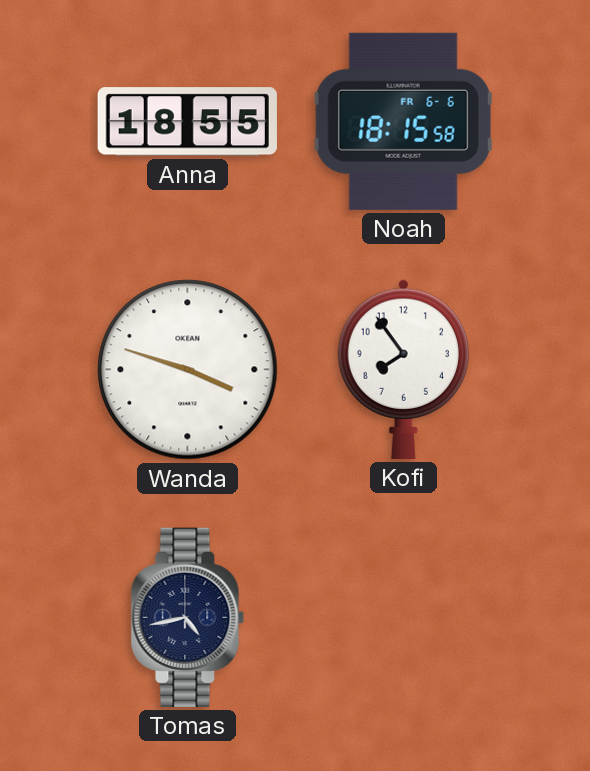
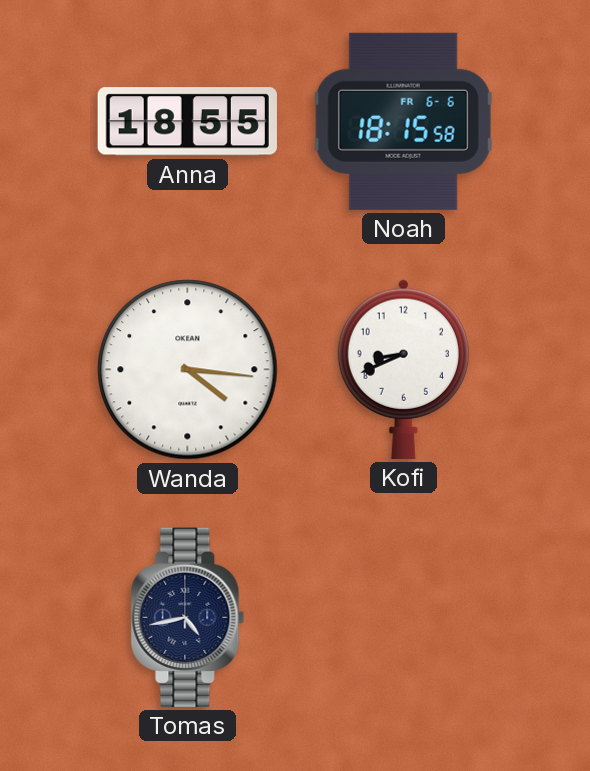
Wanda: 3:48 -> 4:16
Kofi: 7:54 -> 8:41
